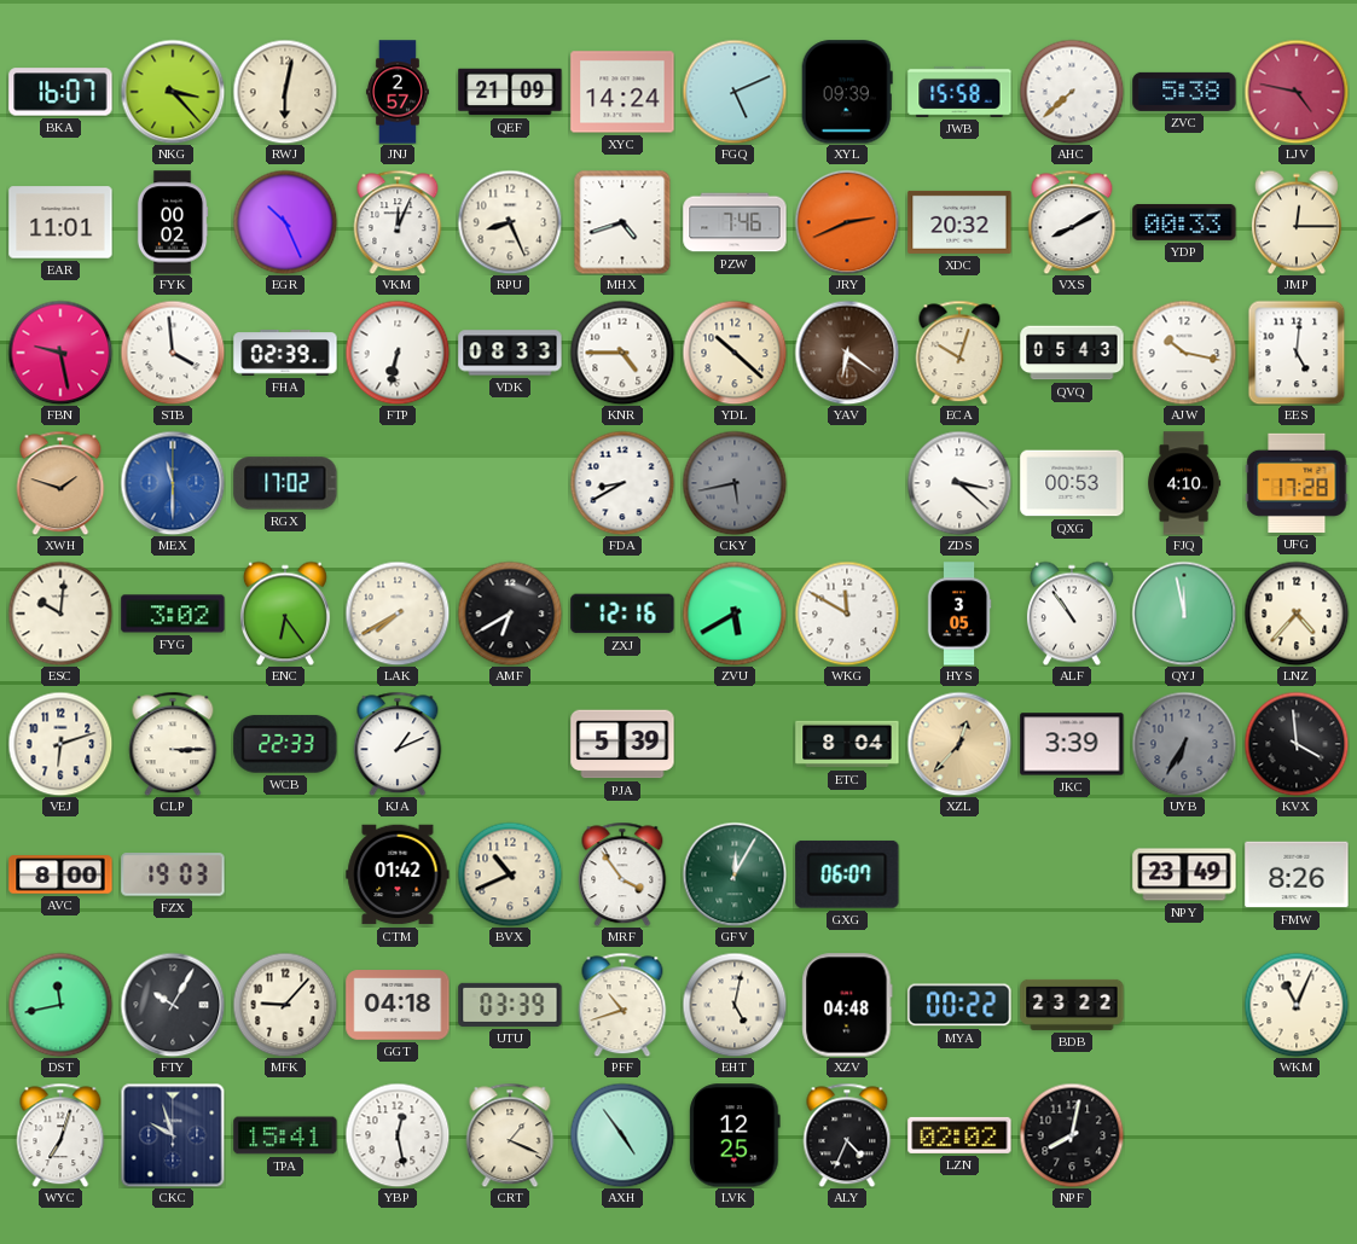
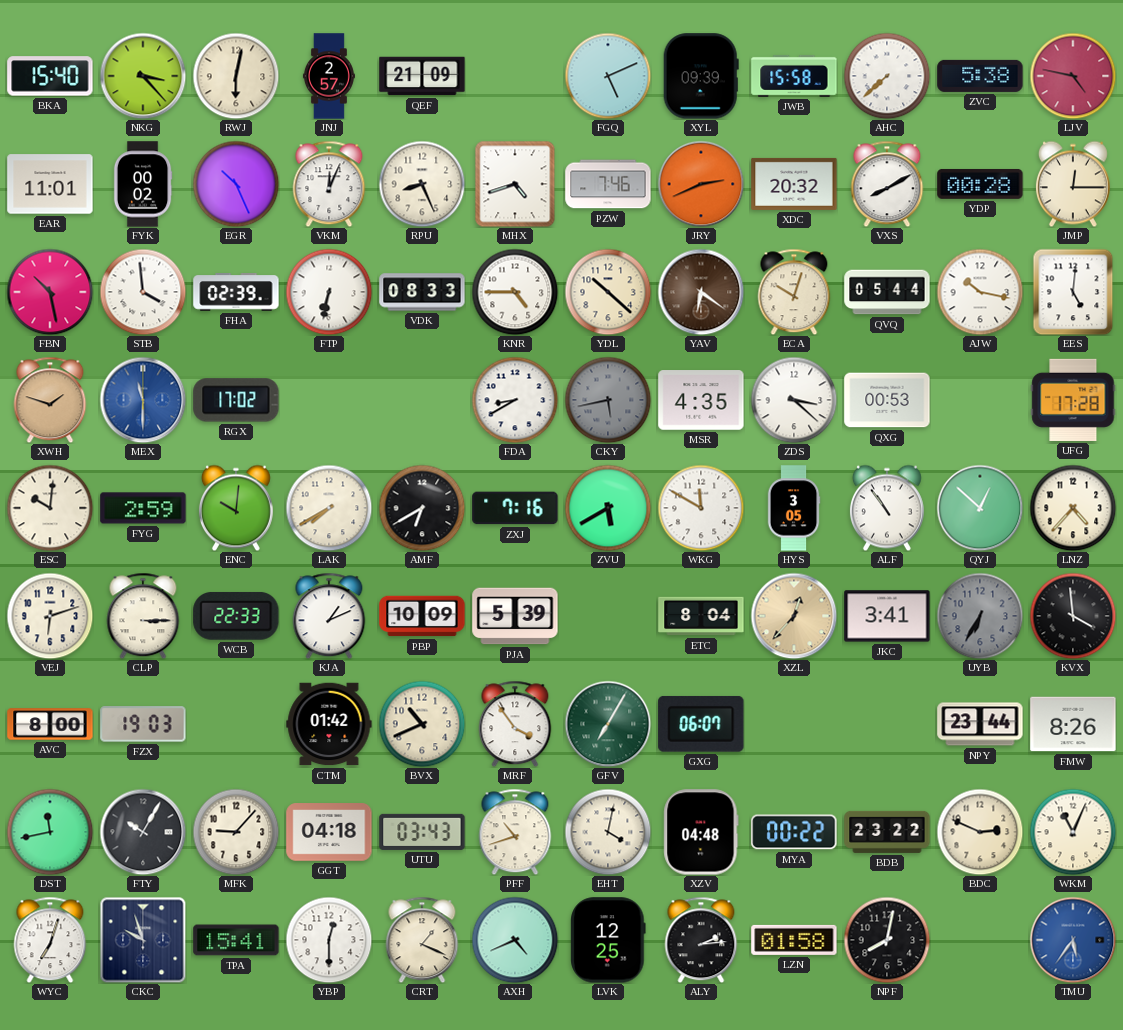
BKA: 16:07 -> 15:40
XYC: 14:24 -> none
YDP: 00:33 -> 00:28
FBN: 9:28 -> 10:28
QVQ: 05:43 -> 05:44
MSR: none -> 4:35
FJQ: 4:10 -> none
FYG: 3:02 -> 2:59
ENC: 6:24 -> 10:01
ZXJ: 12:16 -> 7:16
QYJ: 11:58 -> 12:52
PBP: none -> 10:09
JKC: 3:39 -> 3:41
GFV: 12:05 -> 7:05
NPY: 23:49 -> 23:44
UTU: 03:39 -> 03:43
EHT: 5:02 -> 4:02
BDC: none -> 2:49
YBP: 12:28 -> 12:30
AXH: 4:54 -> 4:41
ALY: 4:34 -> 2:14
LZN: 02:02 -> 01:58
TMU: none -> 5:36
